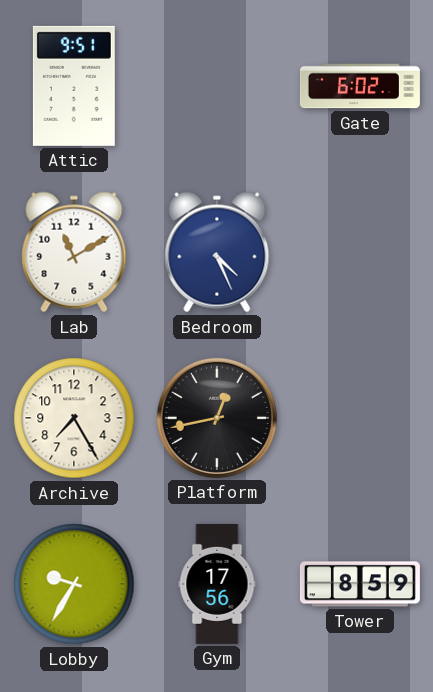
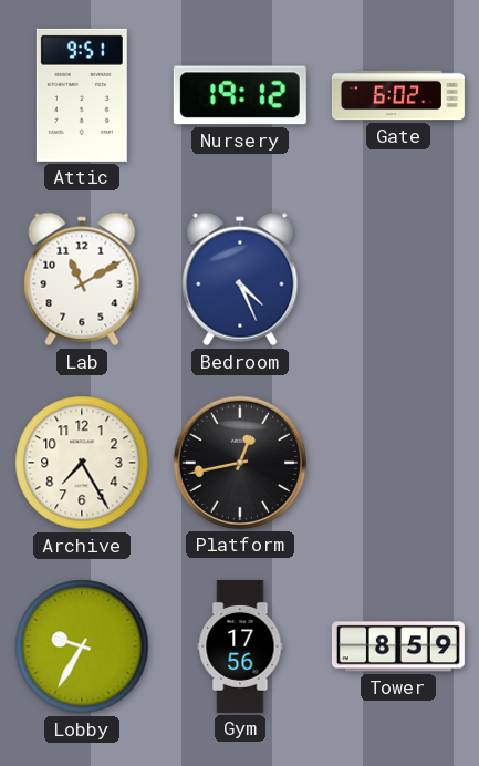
Nursery: none -> 19:12
